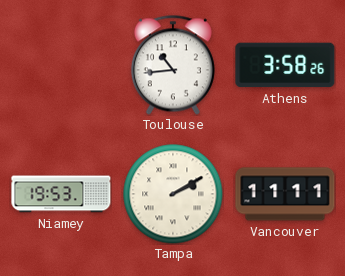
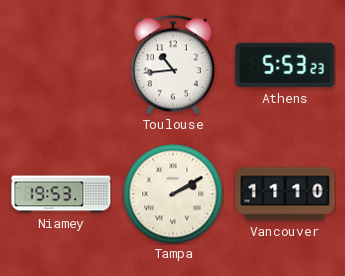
Athens: 3:58 -> 5:53
Vancouver: 11:11 -> 11:10
